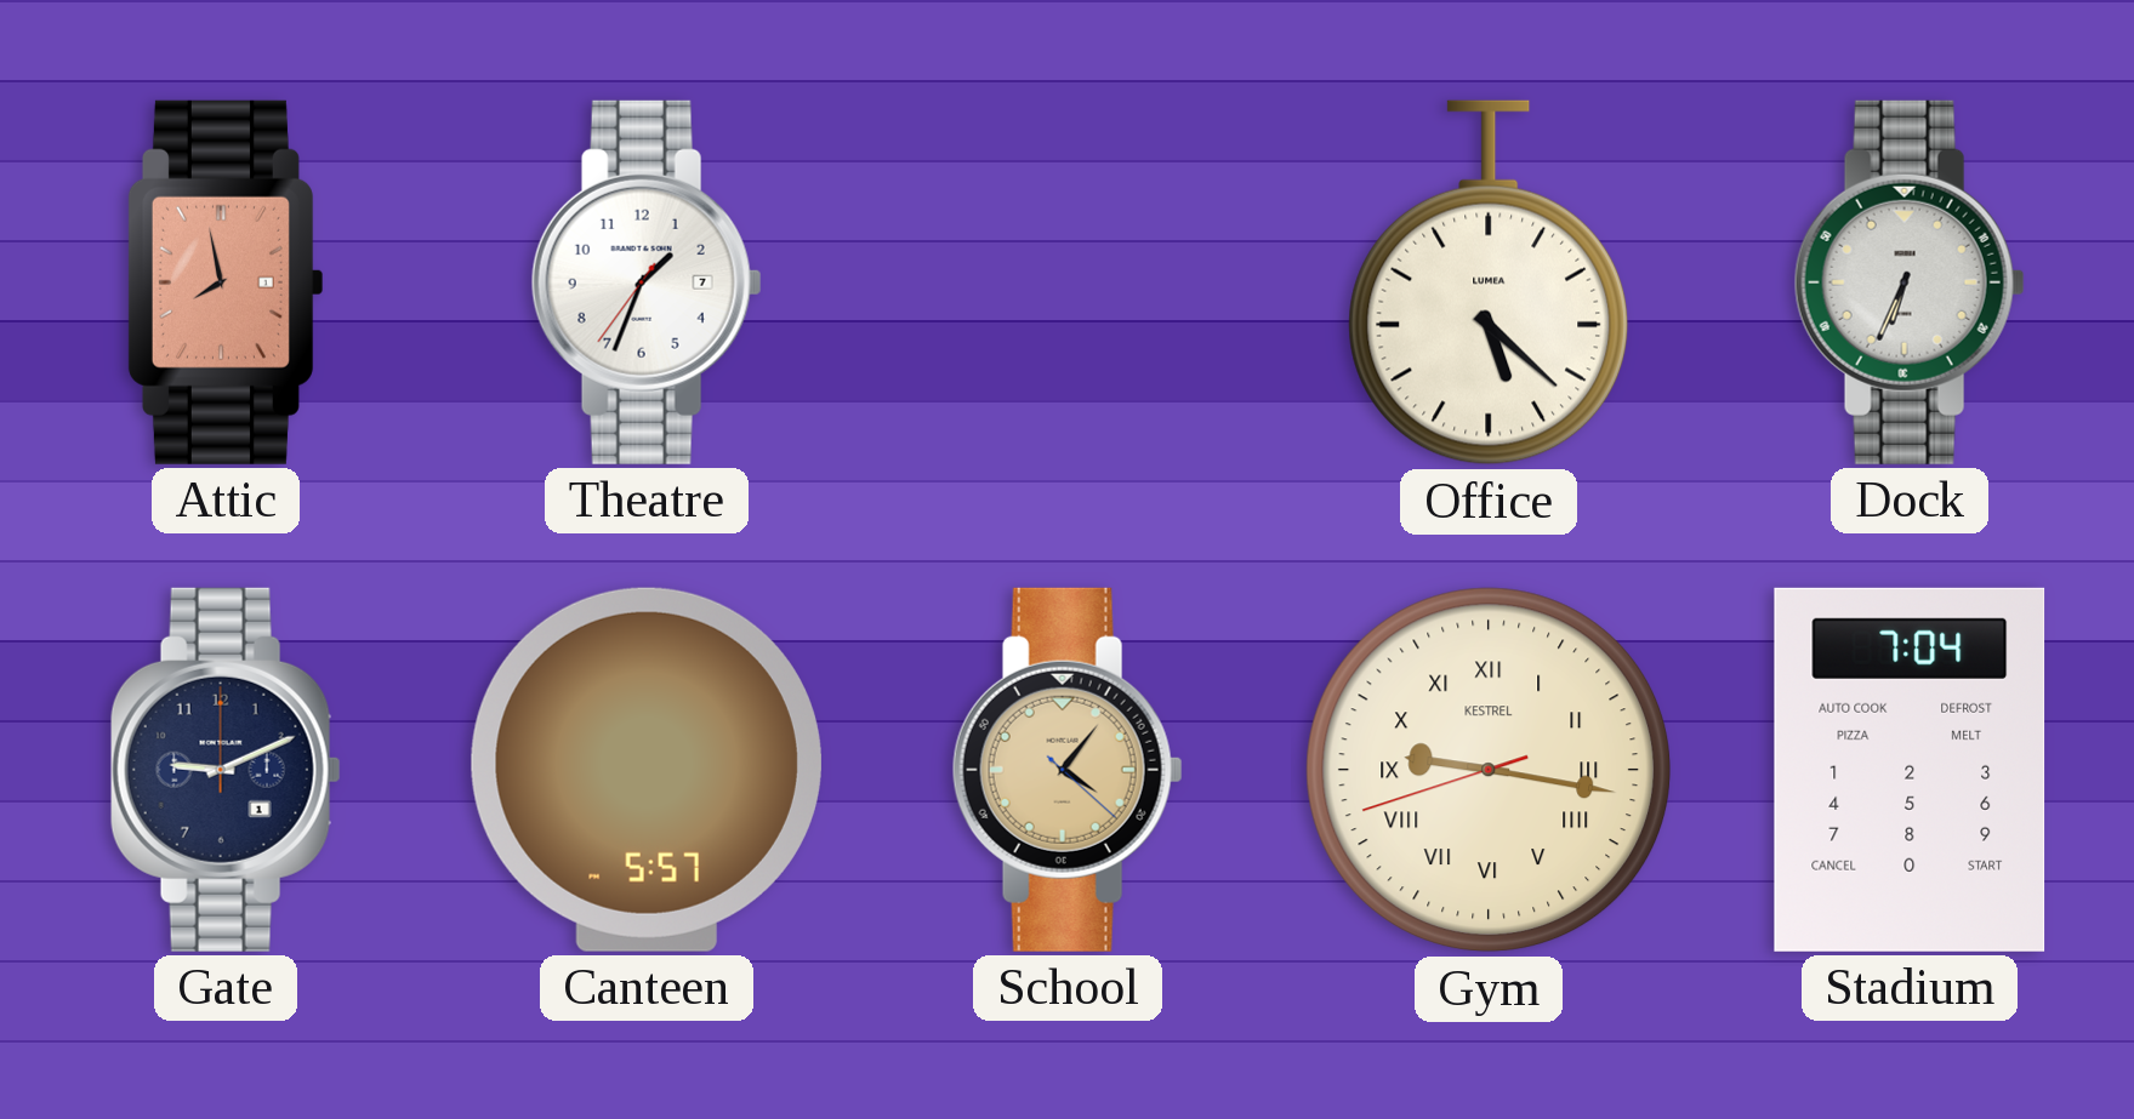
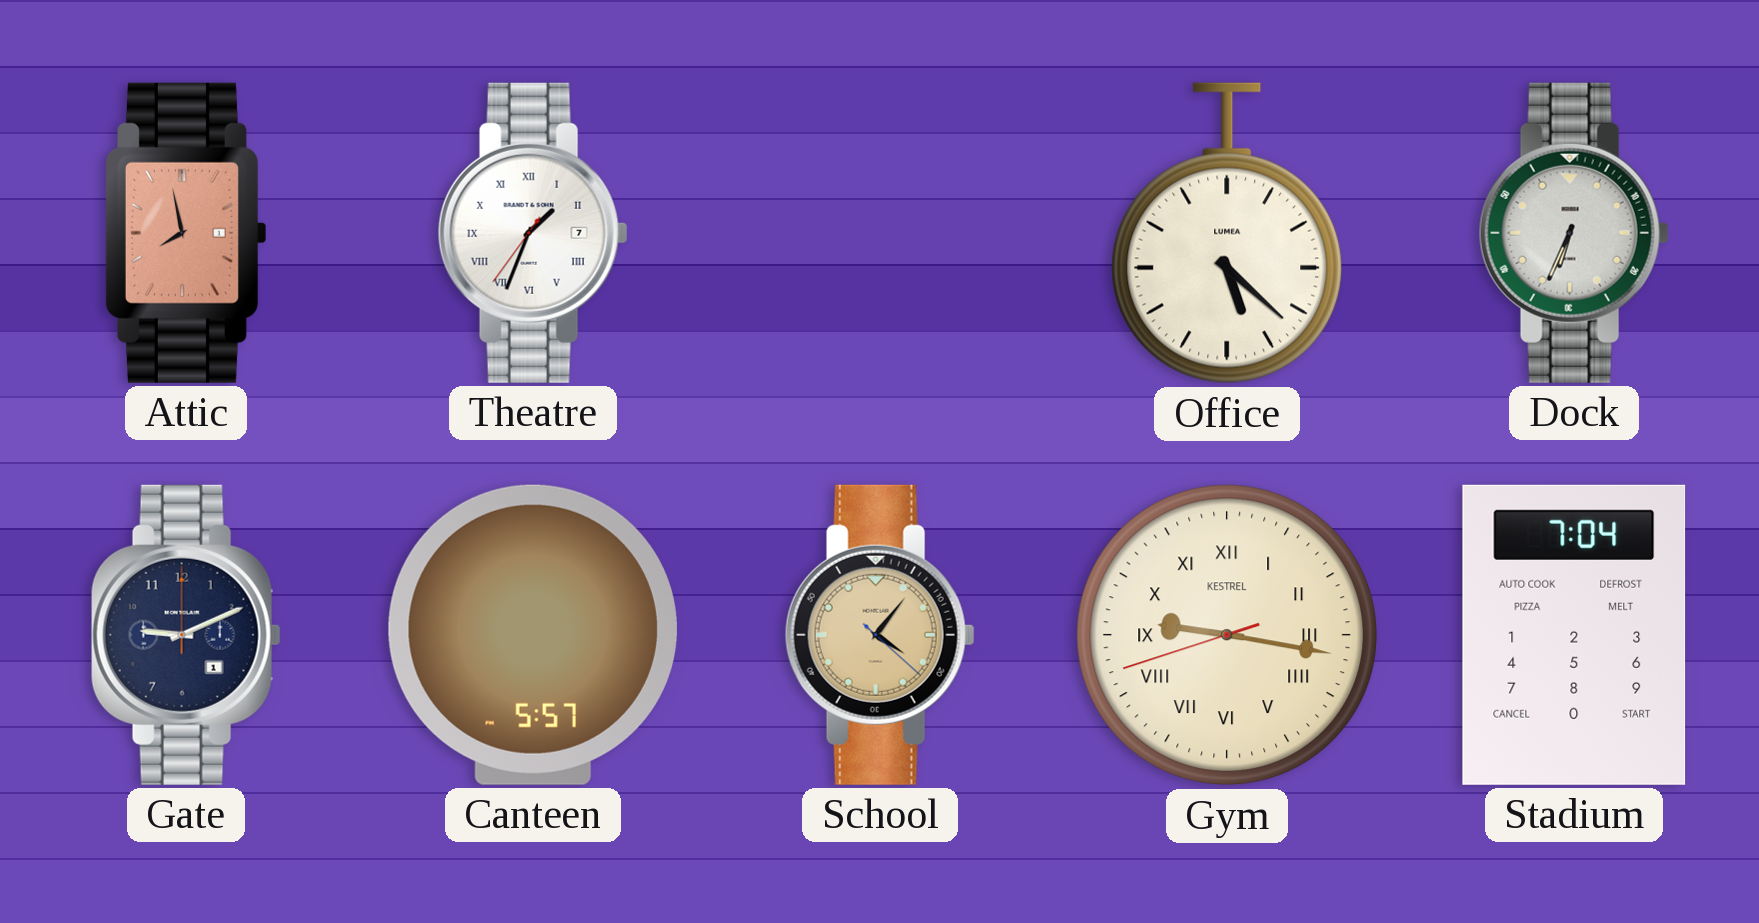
Theatre numerals: Arabic -> Roman
